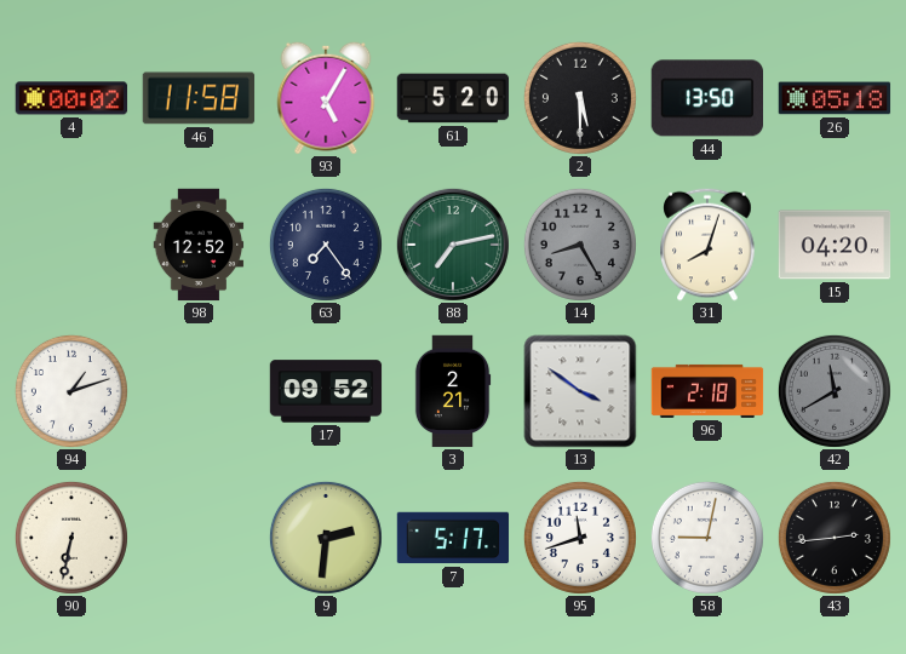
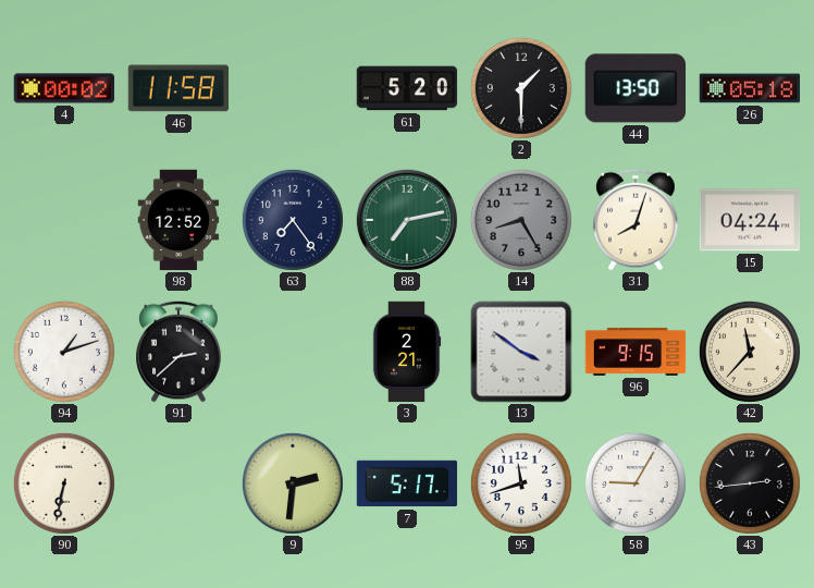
93: 5:05 -> none
2: 5:30 -> 1:30
15: 04:20 -> 04:24
91: none -> 2:38
17: 09:52 -> none
96: 2:18 -> 9:15
42: 11:40 -> 11:37
42 dial: grey -> cream
58: 9:02 -> 9:05
